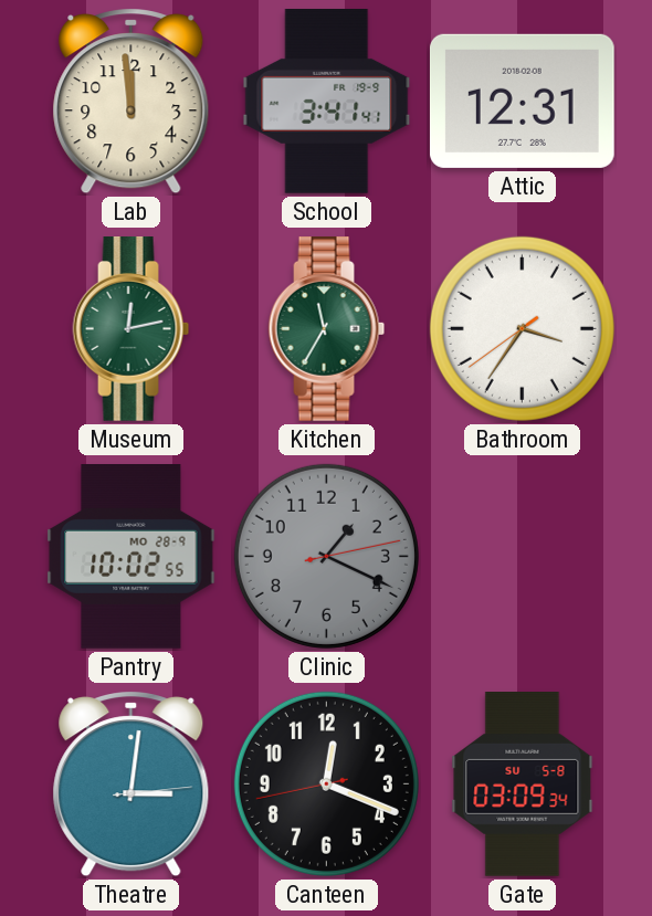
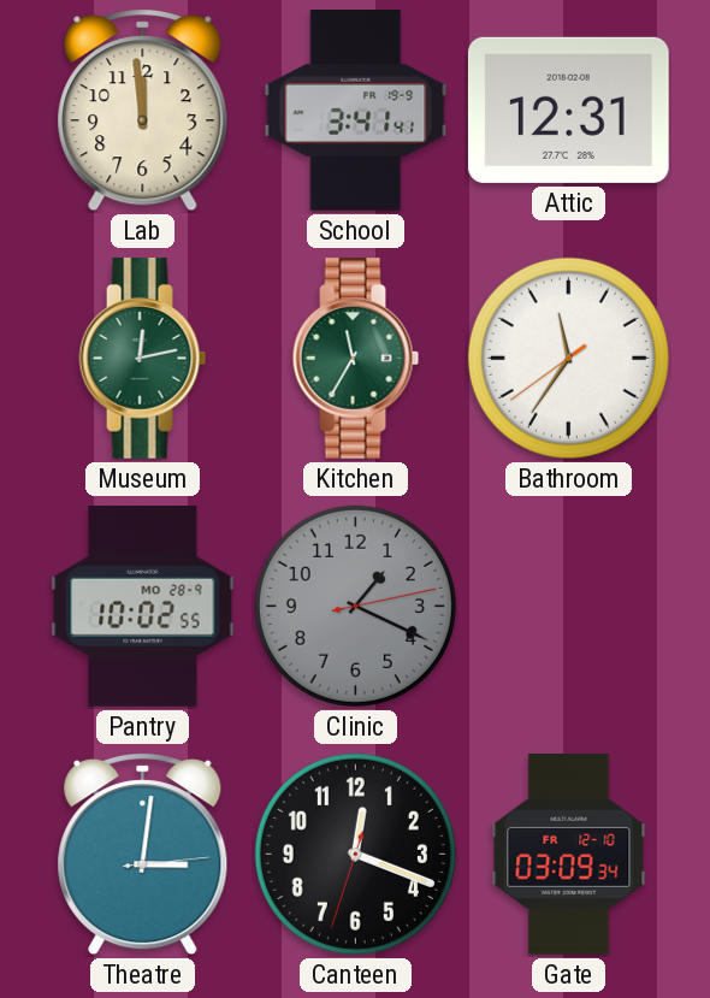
Bathroom: 3:35 -> 11:35
Canteen: 12:18:43 -> 12:18:33
Gate date: SU 5-8 -> FR 12-10
